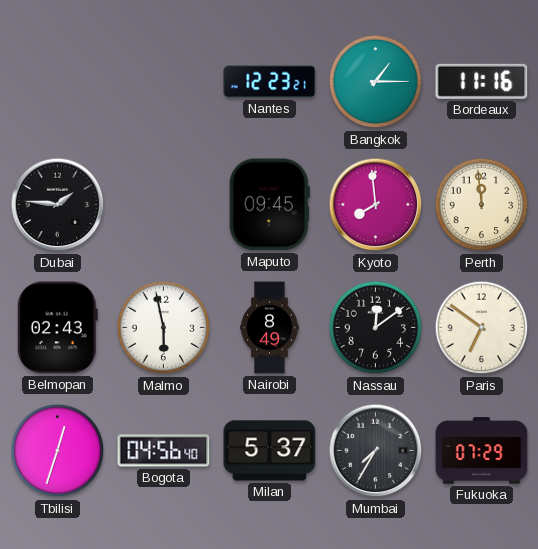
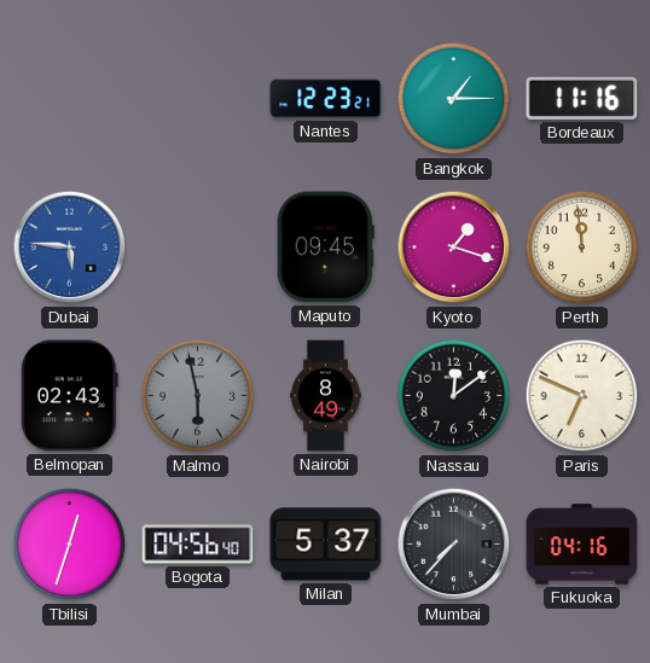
Dubai: 1:46 -> 5:46
Dubai dial: black -> blue
Kyoto: 7:59 -> 1:18
Malmo dial: white -> grey
Paris: 6:51 -> 6:49
Mumbai: 7:35 -> 7:37
Fukuoka: 07:29 -> 04:16
